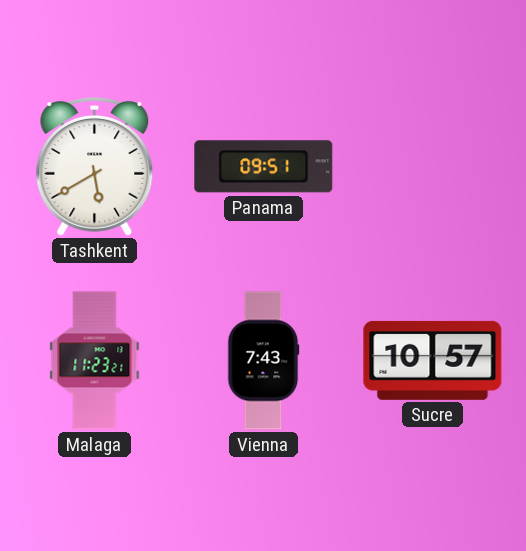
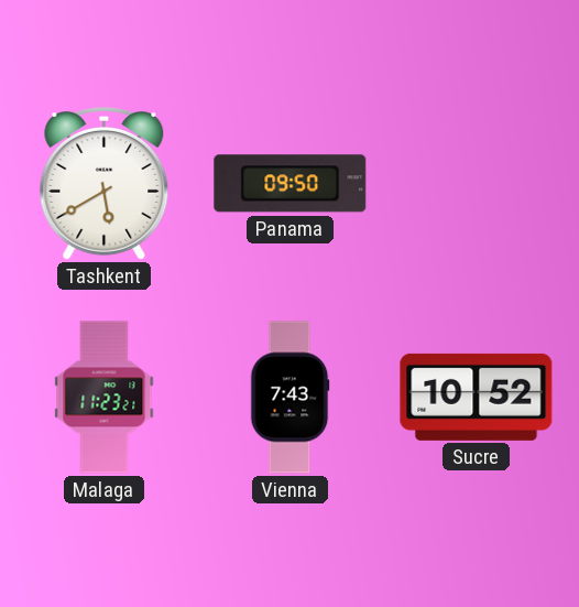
Panama: 09:51 -> 09:50
Sucre: 10:57 -> 10:52
